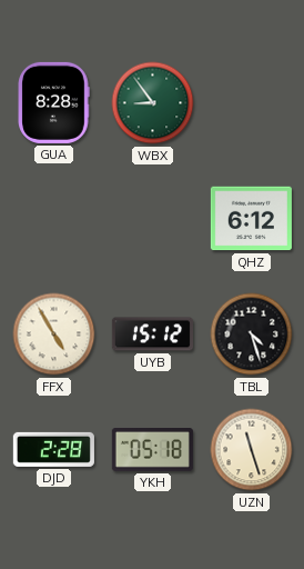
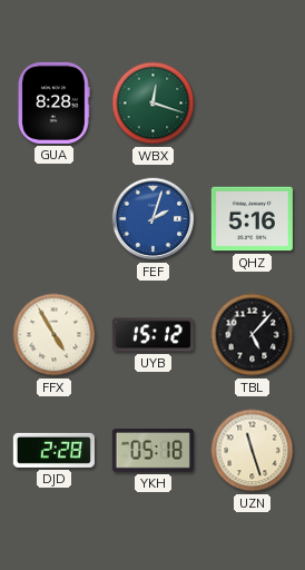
WBX: 8:54 -> 12:18
FEF: none -> 2:03
QHZ: 6:12 -> 5:16
TBL: 4:27 -> 5:07
